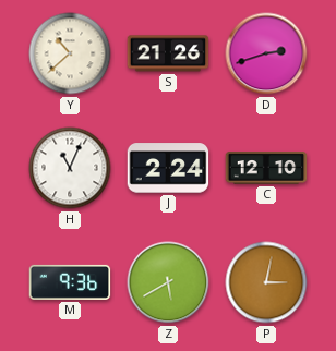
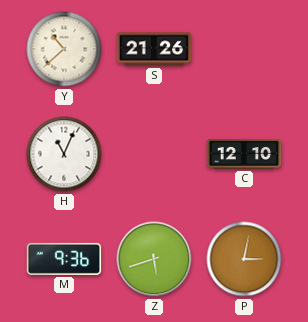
D: 2:42 -> none
J: 2:24 -> none
Z: 5:40 -> 5:42
